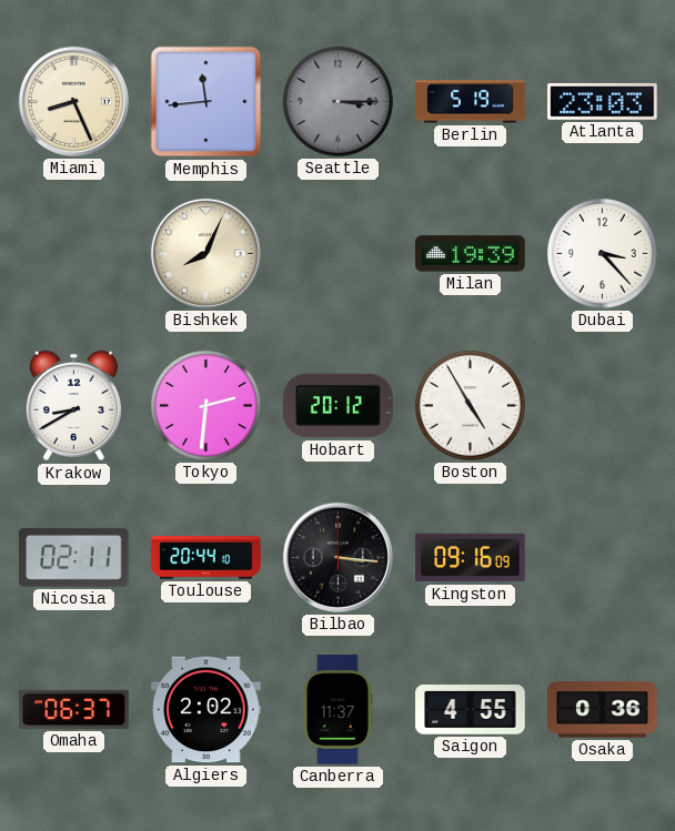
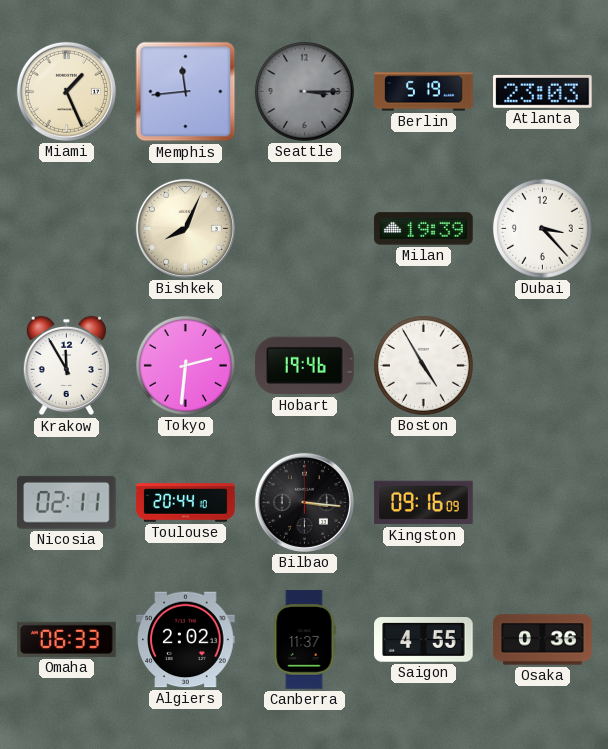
Miami: 8:26 -> 1:26
Krakow: 8:40 -> 11:55
Hobart: 20:12 -> 19:46
Omaha: 06:37 -> 06:33
